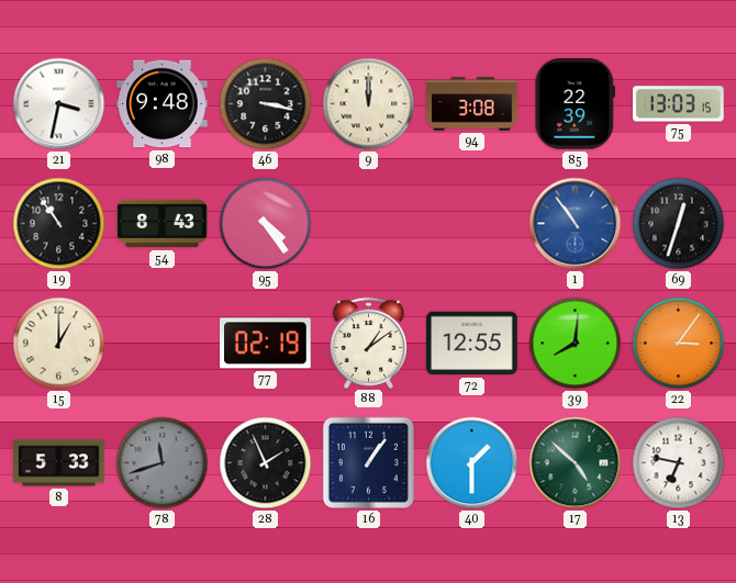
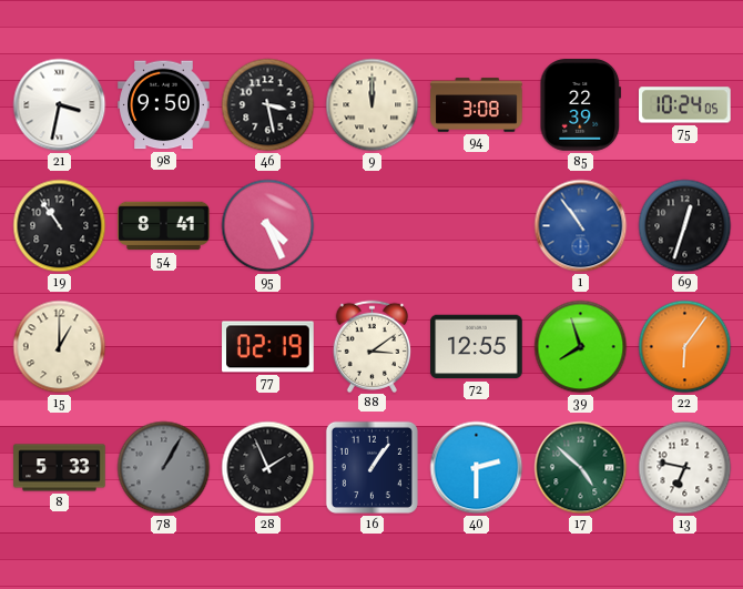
98: 9:48 -> 9:50
46: 3:17 -> 3:28
75: 13:03 -> 10:24
54: 8:43 -> 8:41
95: 4:24 -> 4:26
88: 1:09 -> 3:09
39: 8:01 -> 7:57
22: 3:06 -> 6:06
78: 11:42 -> 1:05
40: 1:30 -> 2:30
